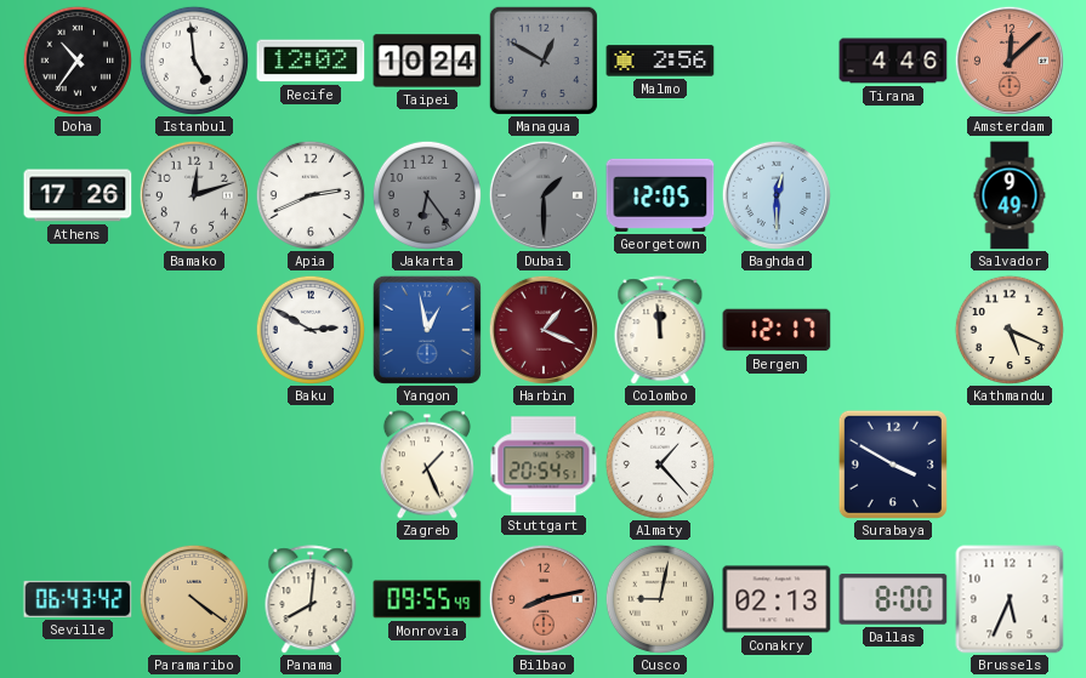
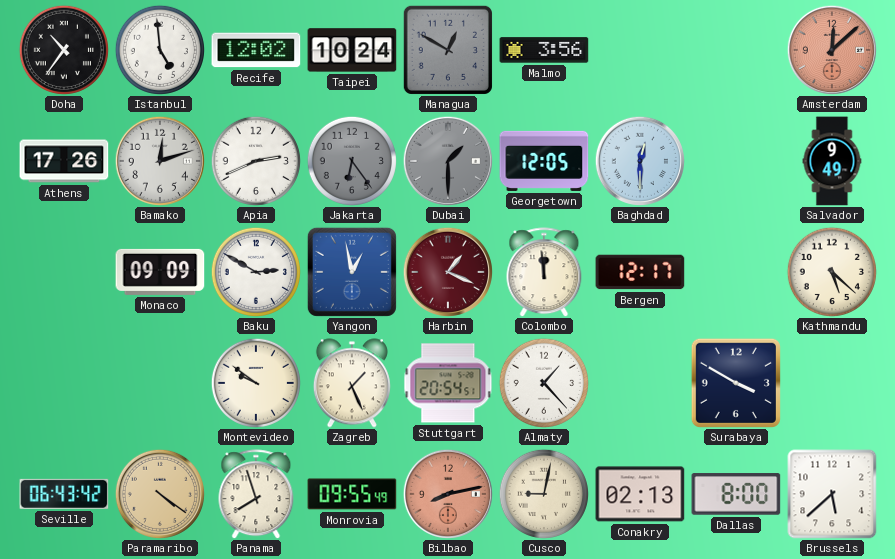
Malmo: 2:56 -> 3:56
Tirana: 4:46 -> none
Monaco: none -> 09:09
Kathmandu: 5:19 -> 5:22
Montevideo: none -> 9:51
Panama: 8:01 -> 7:57
Brussels: 5:34 -> 5:38
